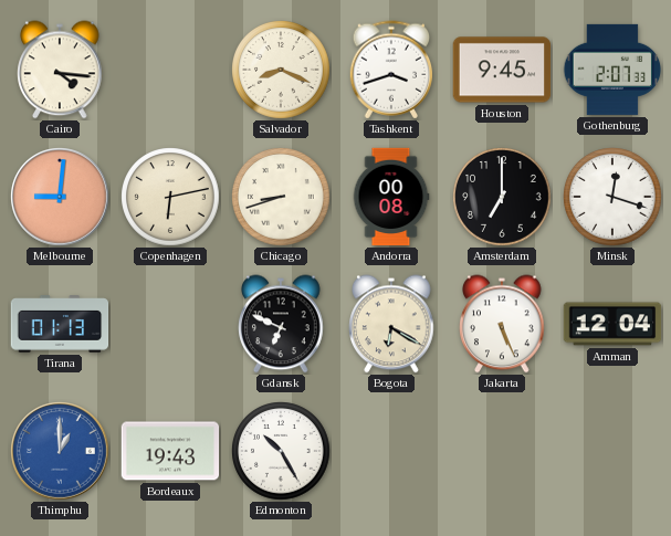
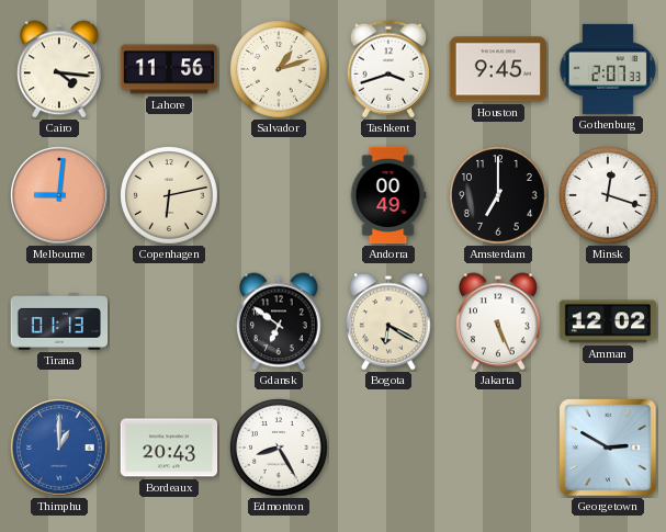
Lahore: none -> 11:56
Salvador: 8:19 -> 1:12
Chicago: 8:42 -> none
Andorra: 00:08 -> 00:49
Gdansk: 6:49 -> 6:51
Amman: 12:04 -> 12:02
Bordeaux: 19:43 -> 20:43
Edmonton: 10:25 -> 8:25
Georgetown: none -> 2:50
